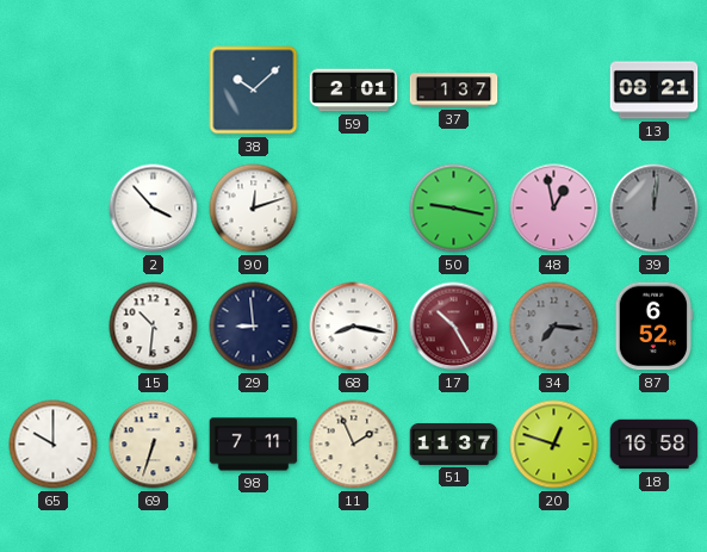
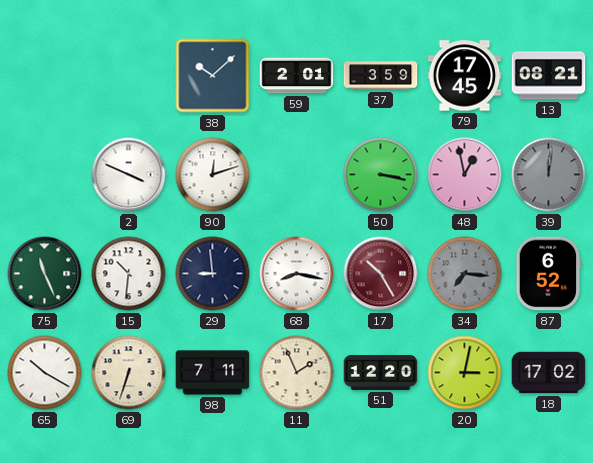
37: 1:37 -> 3:59
79: none -> 17:45
2: 3:53 -> 3:49
50: 9:17 -> 3:17
75: none -> 11:26
65: 10:00 -> 10:20
51: 11:37 -> 12:20
20: 12:48 -> 3:02
18: 16:58 -> 17:02
